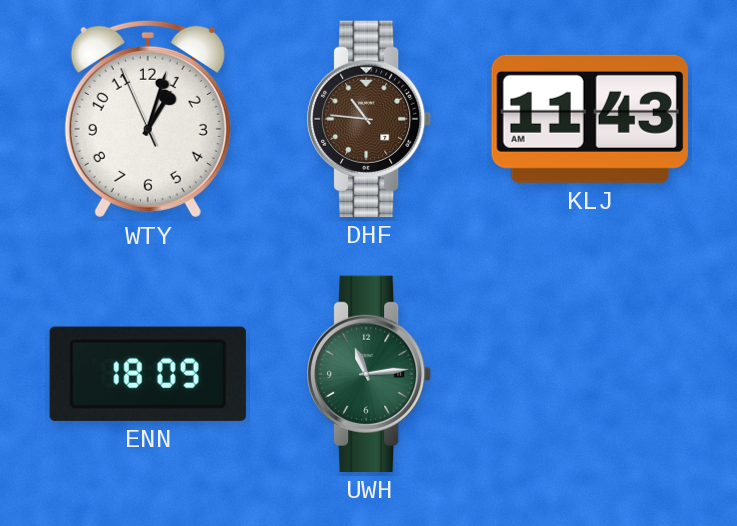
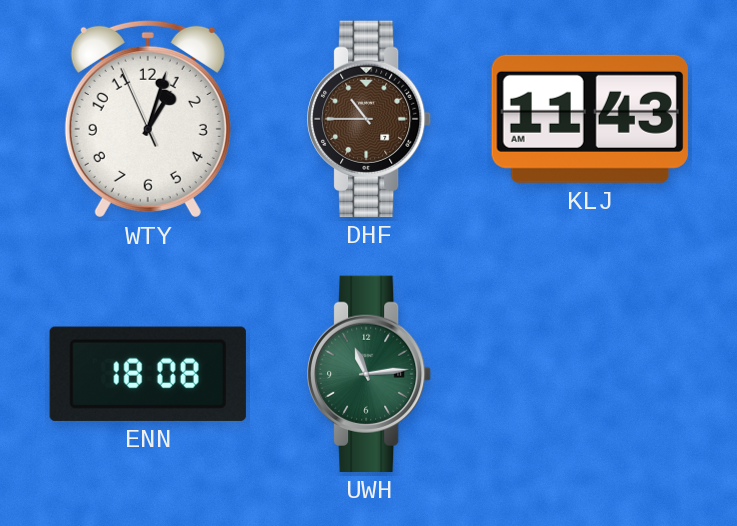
DHF: 10:46 -> 10:45
ENN: 18:09 -> 18:08
